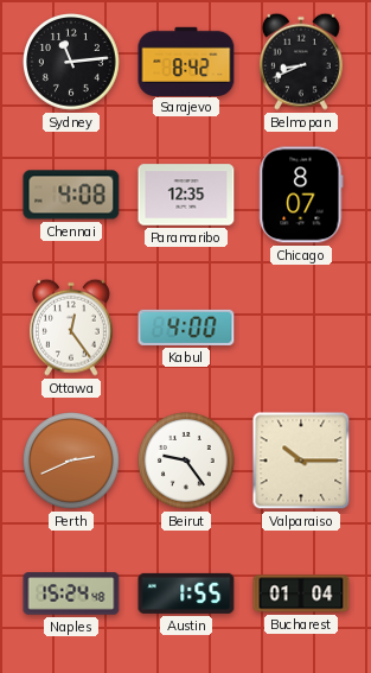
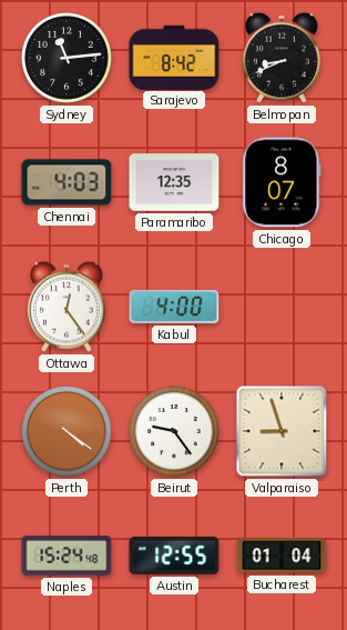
Chennai: 4:08 -> 4:03
Perth: 2:41 -> 4:21
Valparaiso: 10:15 -> 8:57
Austin: 1:55 -> 12:55
